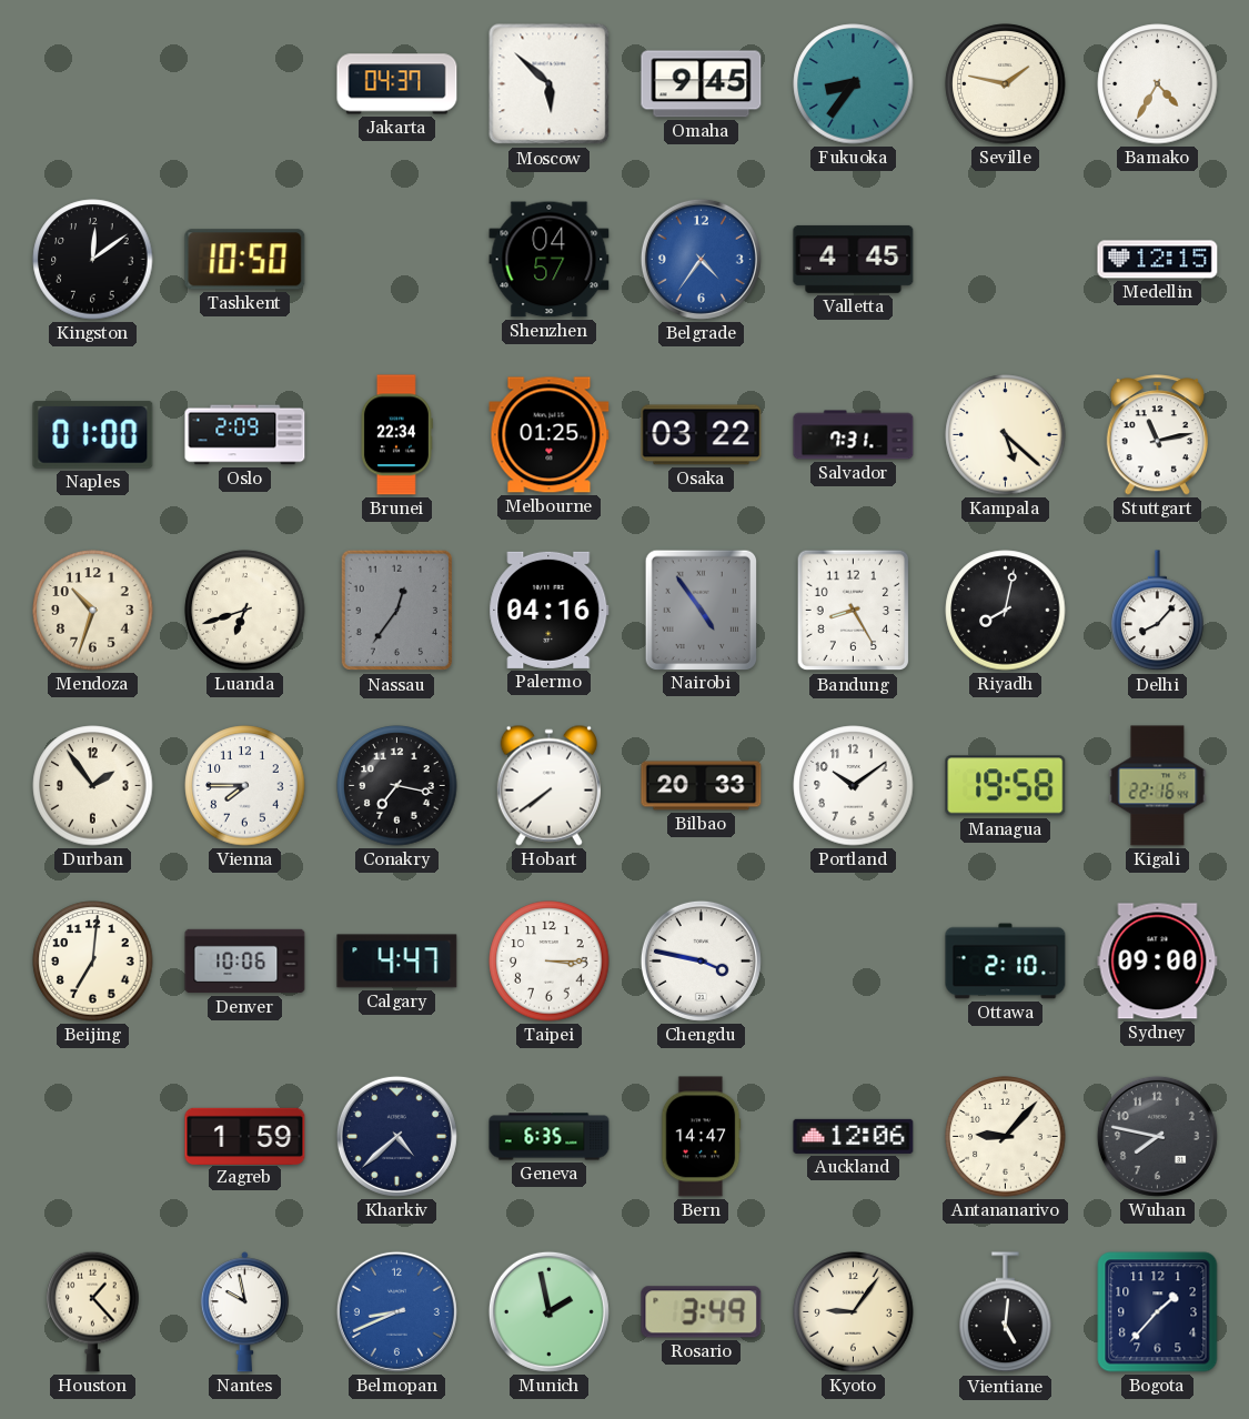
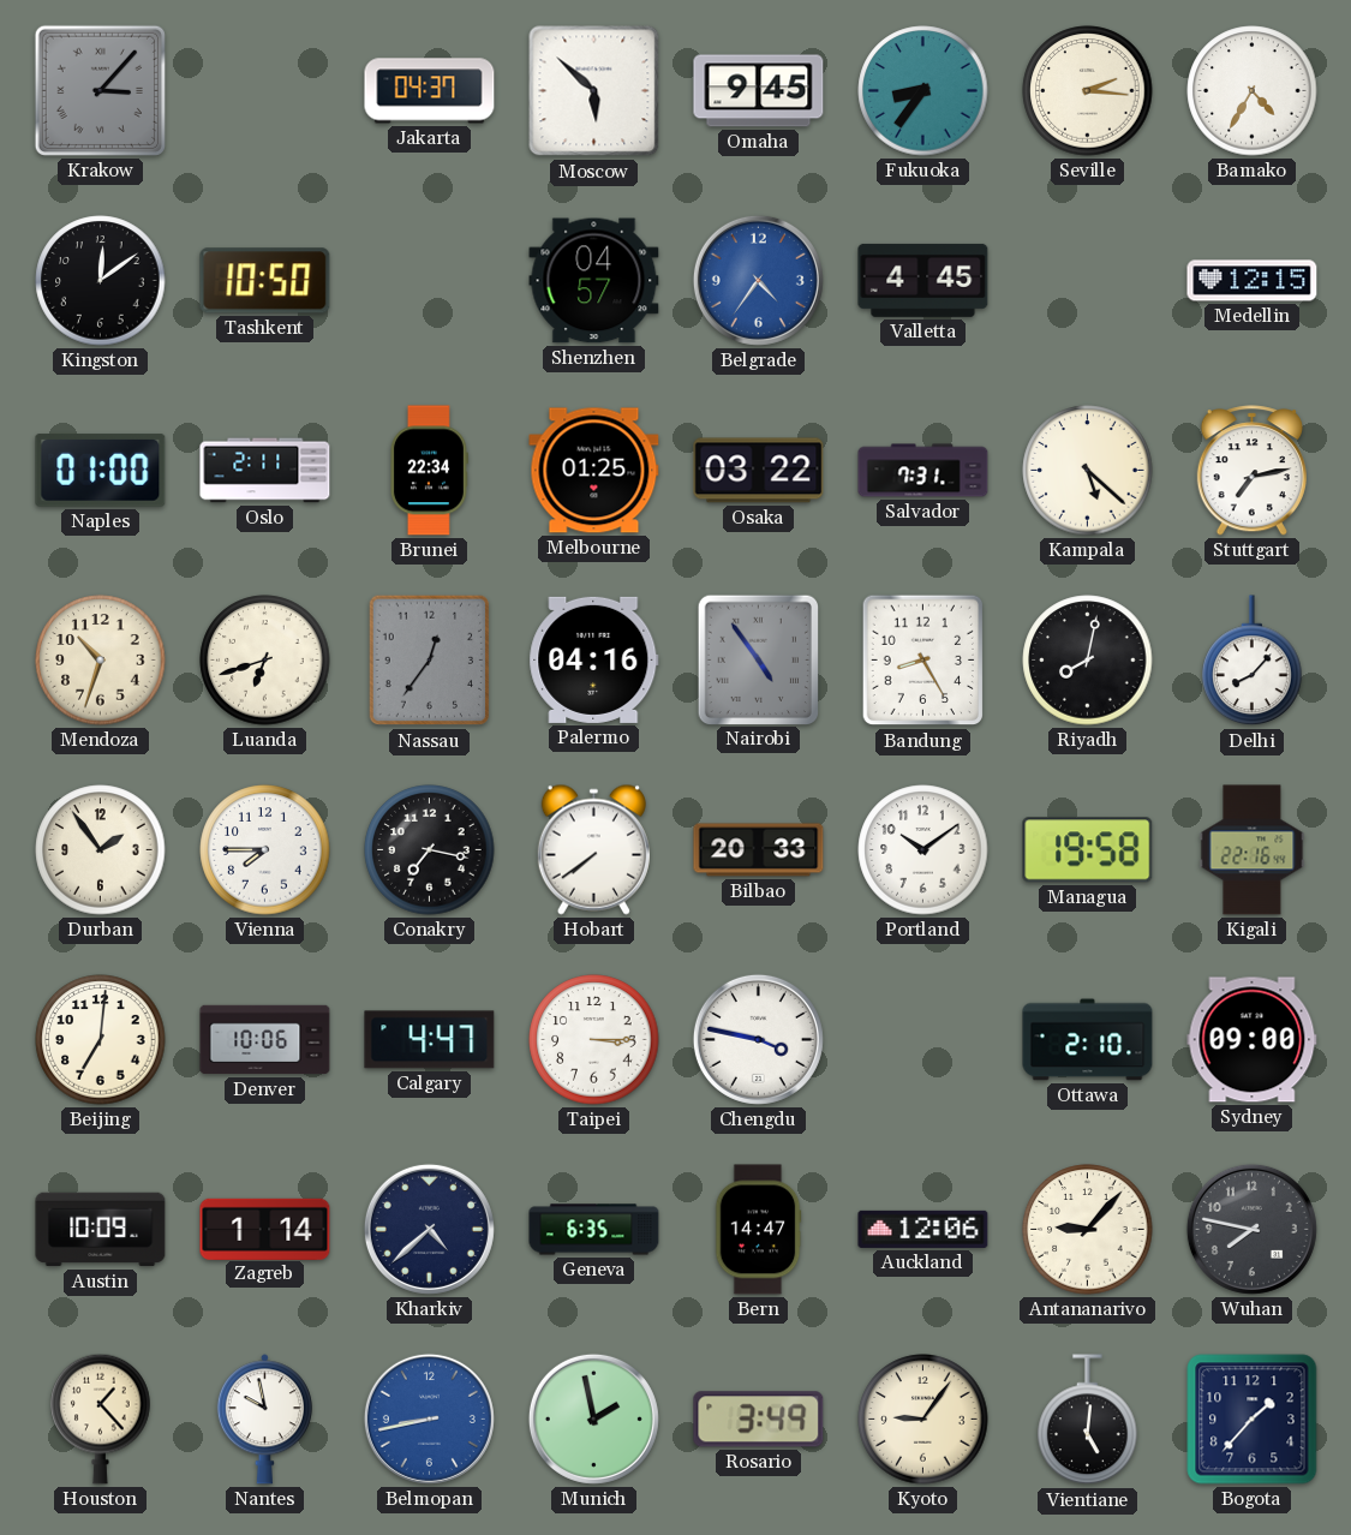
Krakow: none -> 3:07
Seville: 1:47 -> 2:16
Oslo: 2:09 -> 2:11
Stuttgart: 11:13 -> 7:13
Austin: none -> 10:09
Zagreb: 1:59 -> 1:14
Belmopan: 8:41 -> 8:43
